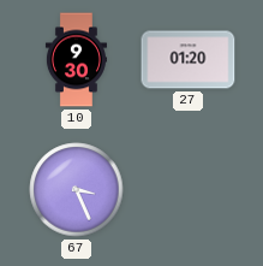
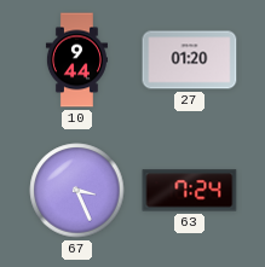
10: 9:30 -> 9:44
63: none -> 7:24
